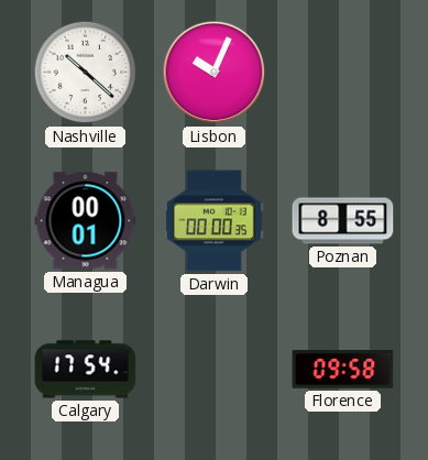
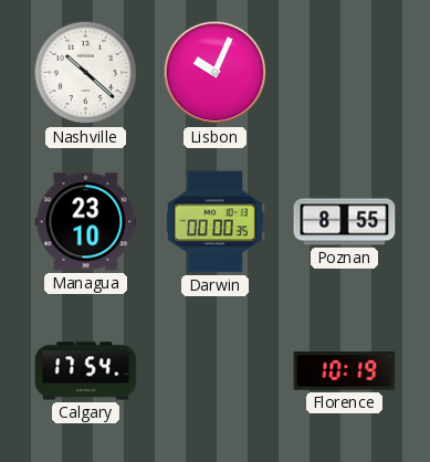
Managua: 00:01 -> 23:10
Florence: 09:58 -> 10:19
